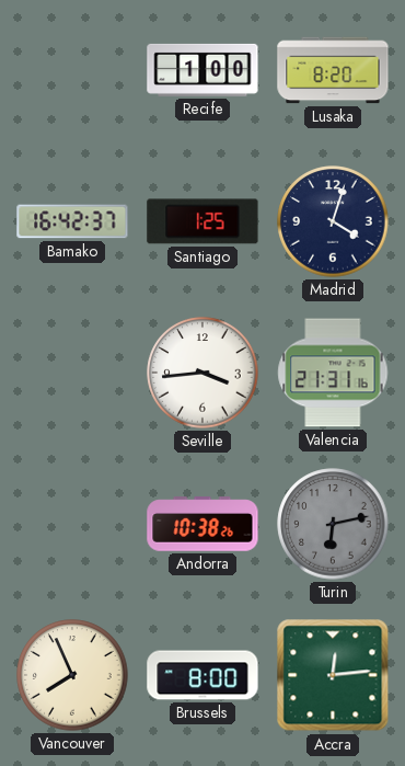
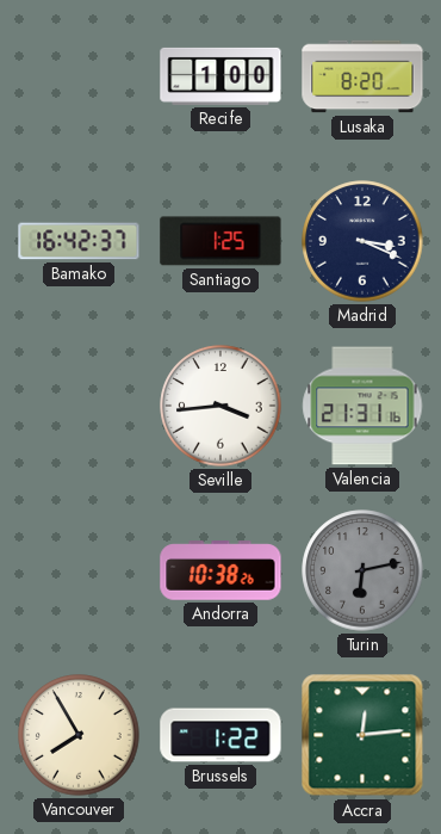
Madrid: 4:03 -> 3:19
Vancouver: 7:56 -> 7:55
Brussels: 8:00 -> 1:22
